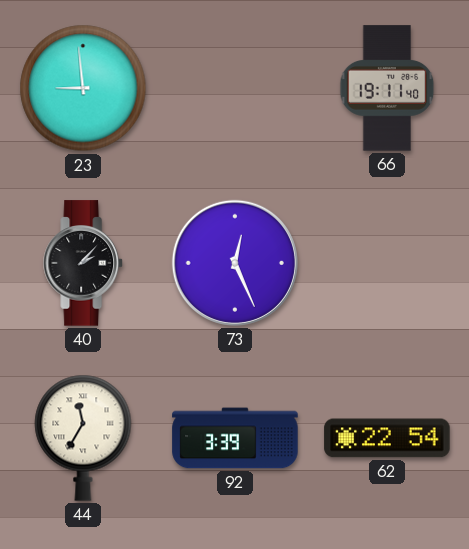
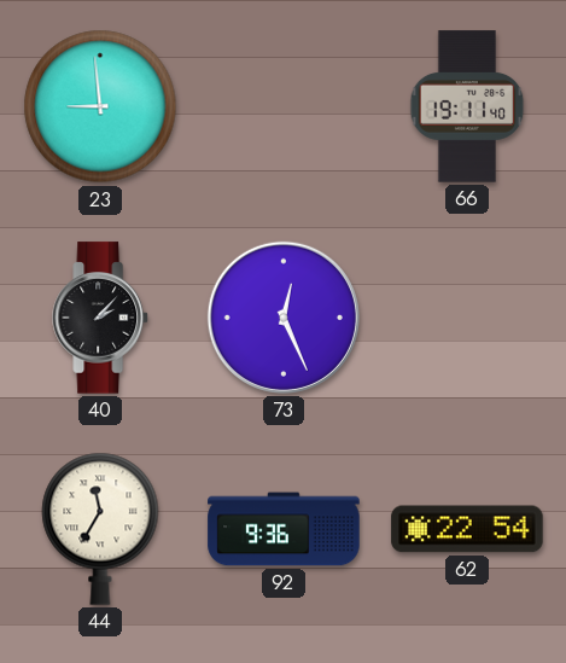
92: 3:39 -> 9:36
